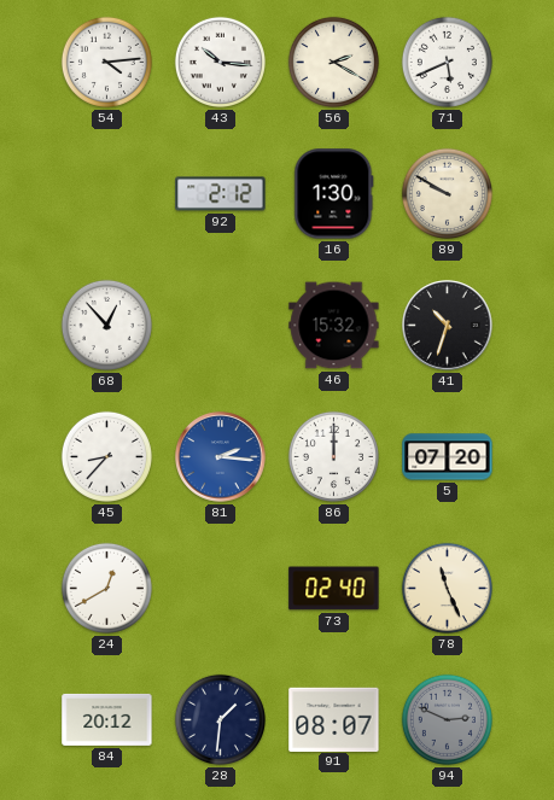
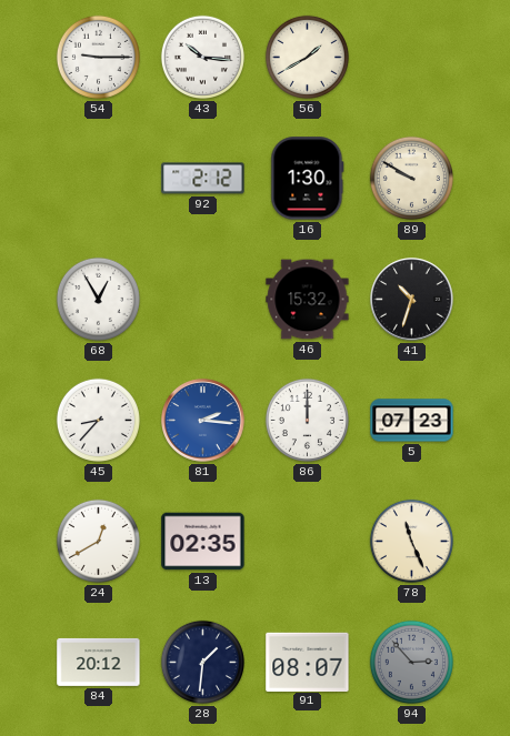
54: 4:14 -> 9:15
56: 2:20 -> 1:40
71: 5:41 -> none
68: 12:53 -> 12:55
5: 07:20 -> 07:23
13: none -> 02:35
73: 02:40 -> none
94: 2:49 -> 2:53
